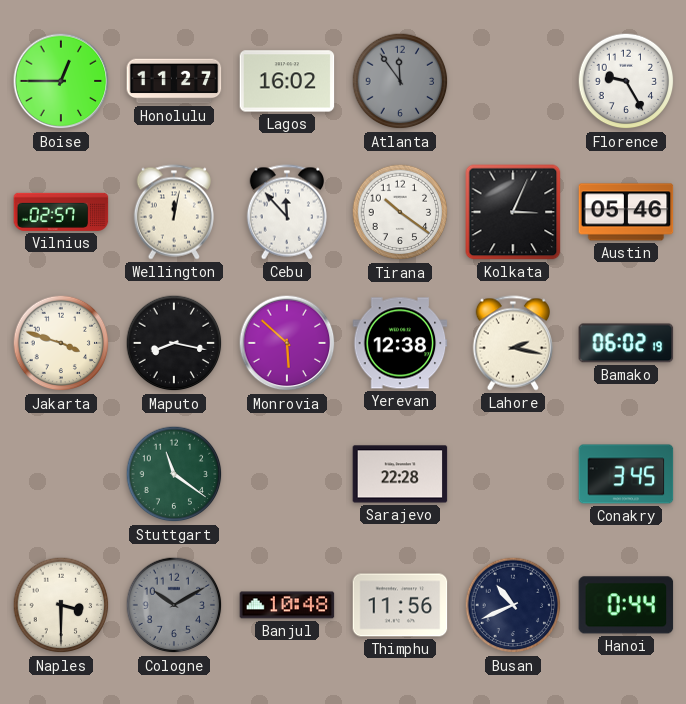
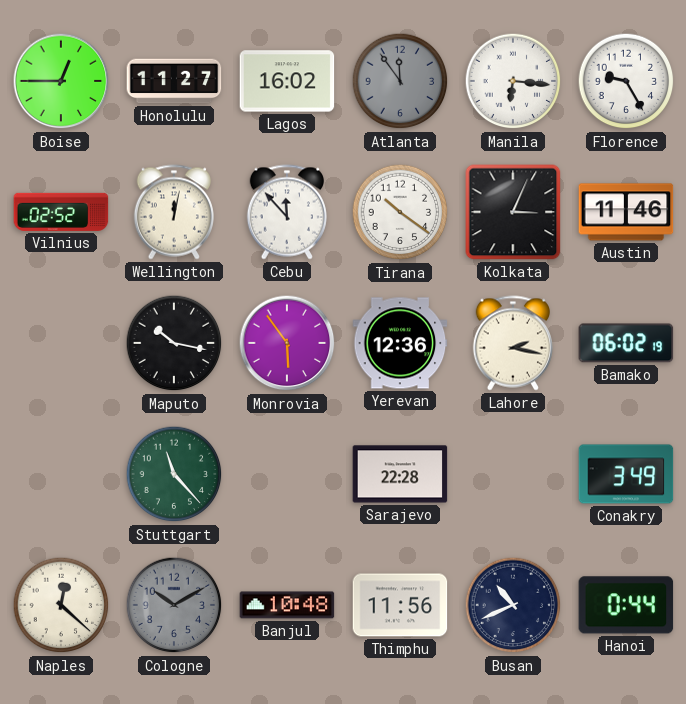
Manila: none -> 6:16
Vilnius: 02:57 -> 02:52
Austin: 05:46 -> 11:46
Jakarta: 3:48 -> none
Maputo: 8:17 -> 10:17
Monrovia: 5:52 -> 5:54
Yerevan: 12:38 -> 12:36
Stuttgart: 11:21 -> 11:23
Conakry: 3:45 -> 3:49
Naples: 3:30 -> 12:22
